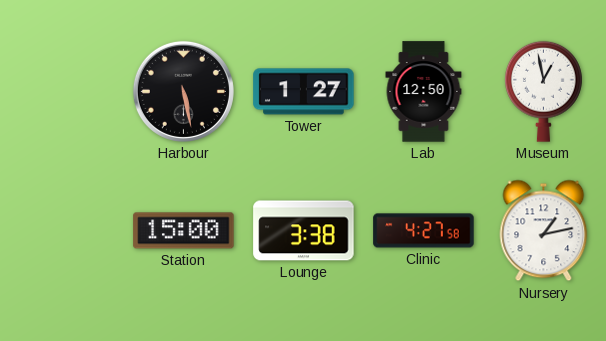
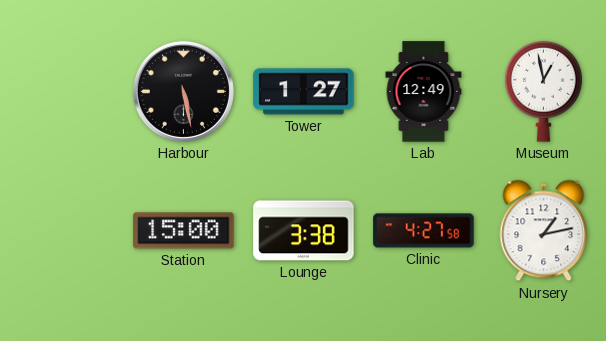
Lab: 12:50 -> 12:49
